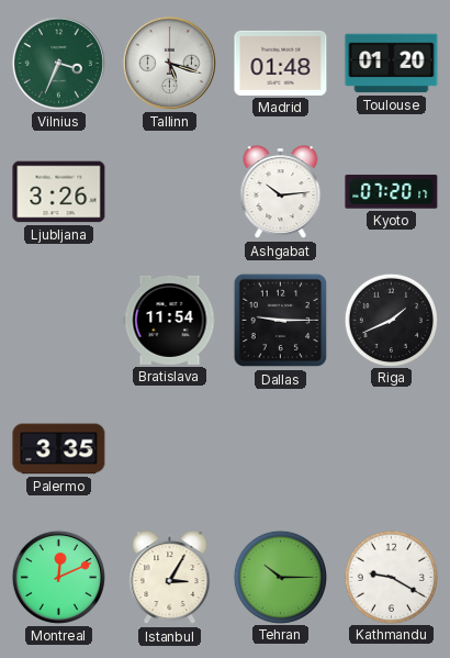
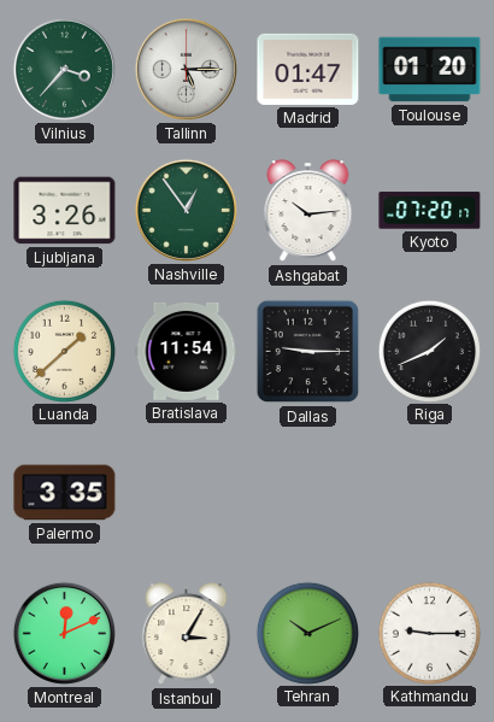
Vilnius: 3:34 -> 3:37
Tallinn: 5:18 -> 5:15
Madrid: 01:48 -> 01:47
Nashville: none -> 12:54
Luanda: none -> 1:38
Tehran: 10:15 -> 10:11
Kathmandu: 9:20 -> 9:15
